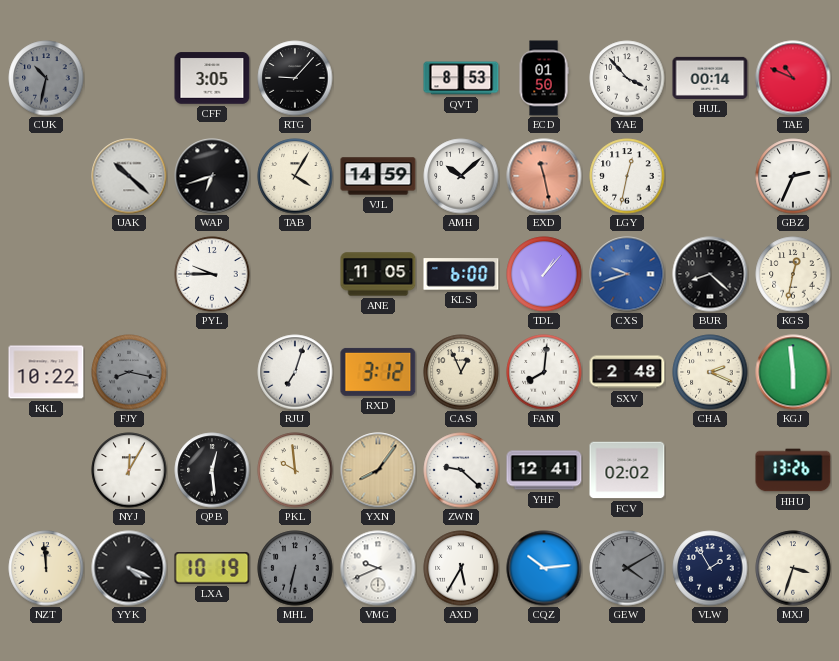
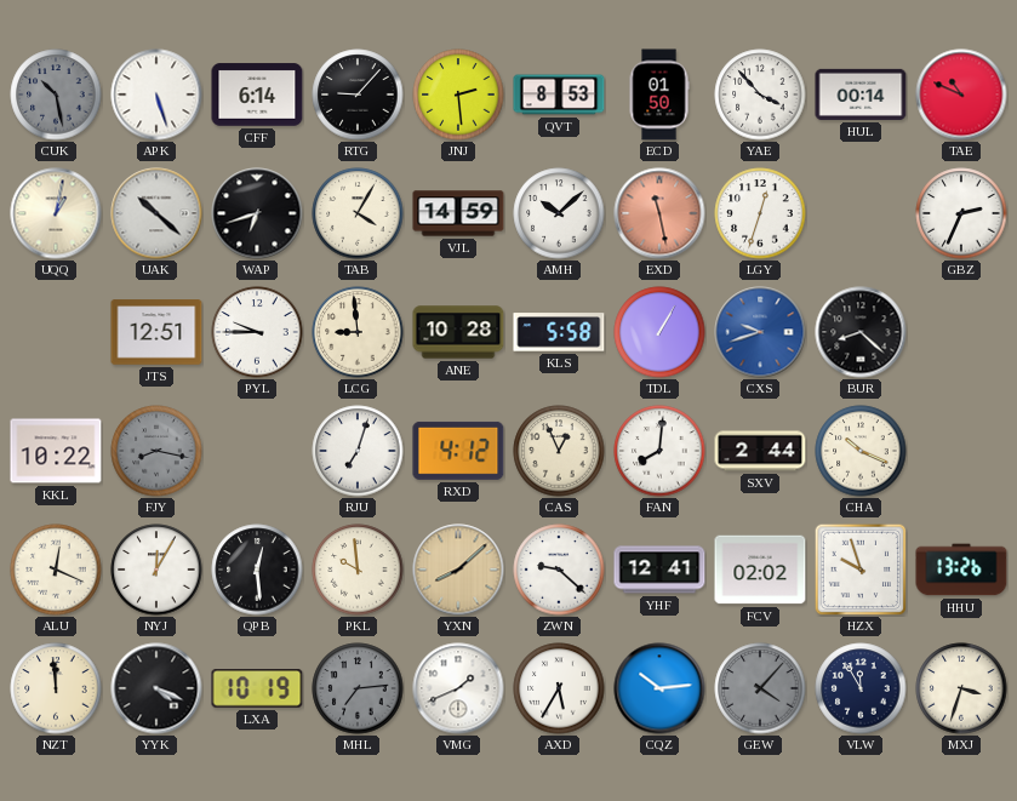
CUK: 10:32 -> 10:28
APK: none -> 5:27
CFF: 3:05 -> 6:14
JNJ: none -> 2:29
UQQ: none -> 1:02
LGY: 12:32 -> 12:33
JTS: none -> 12:51
LCG: none -> 8:59
ANE: 11:05 -> 10:28
KLS: 6:00 -> 5:58
TDL: 1:07 -> 1:05
KGS: 12:32 -> none
RXD: 3:12 -> 4:12
SXV: 2:48 -> 2:44
CHA: 2:19 -> 10:19
KGJ: 5:59 -> none
ALU: none -> 12:19
YXN: 8:06 -> 8:08
HZX: none -> 9:57
MHL: 6:32 -> 7:14
VMG: 9:41 -> 1:41
GEW: 4:10 -> 4:07
VLW: 1:55 -> 11:55
